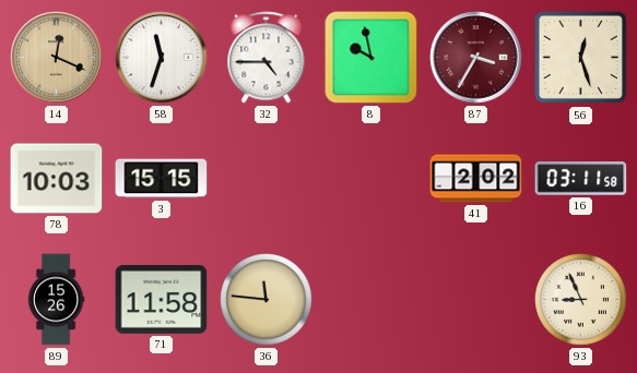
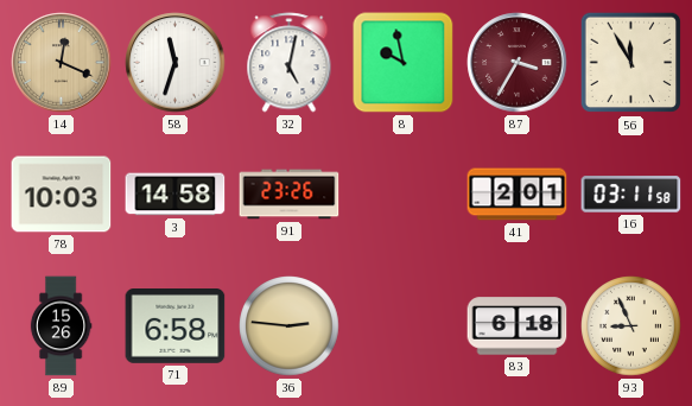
32: 4:45 -> 5:02
56: 12:27 -> 11:55
3: 15:15 -> 14:58
91: none -> 23:26
41: 2:02 -> 2:01
71: 11:58 -> 6:58
36: 11:46 -> 2:46
83: none -> 6:18
